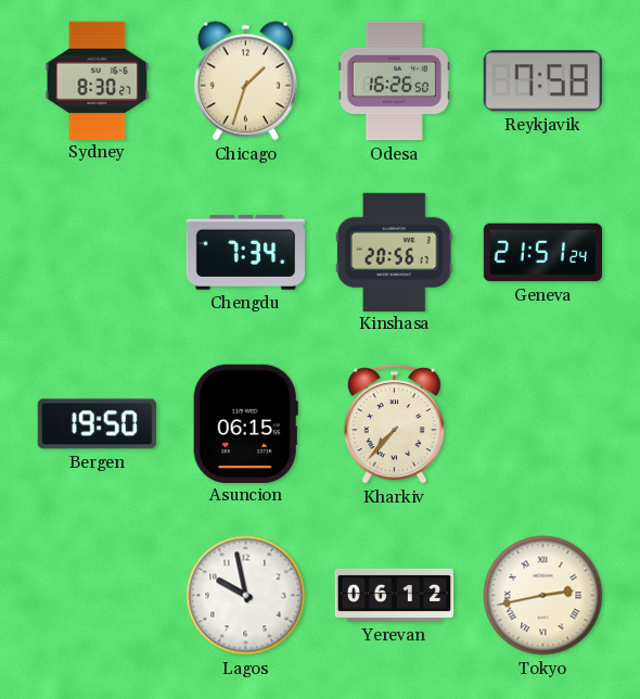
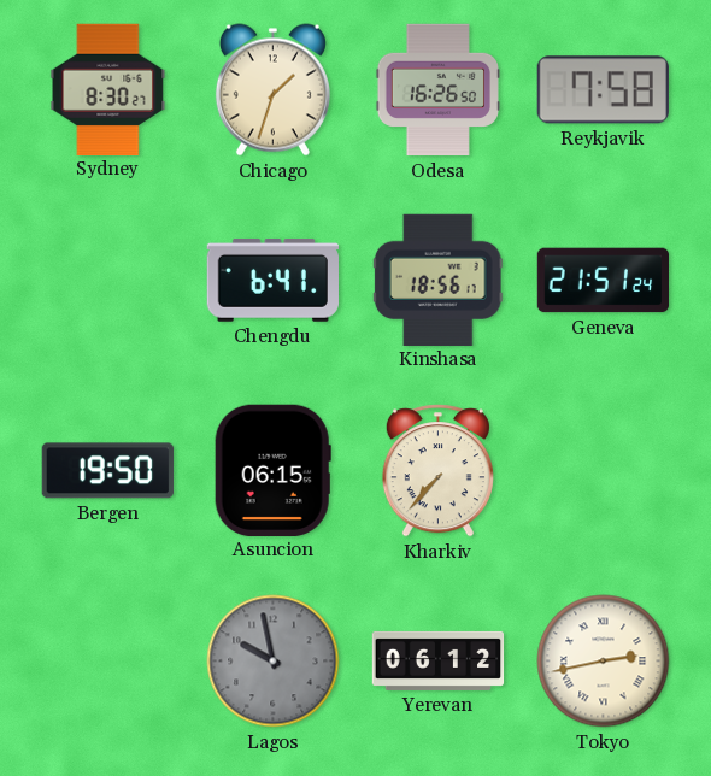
Chengdu: 7:34 -> 6:41
Kinshasa: 20:56 -> 18:56
Lagos dial: white -> grey
